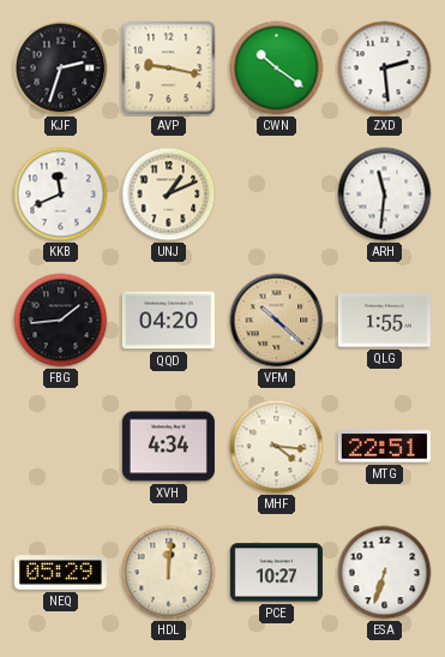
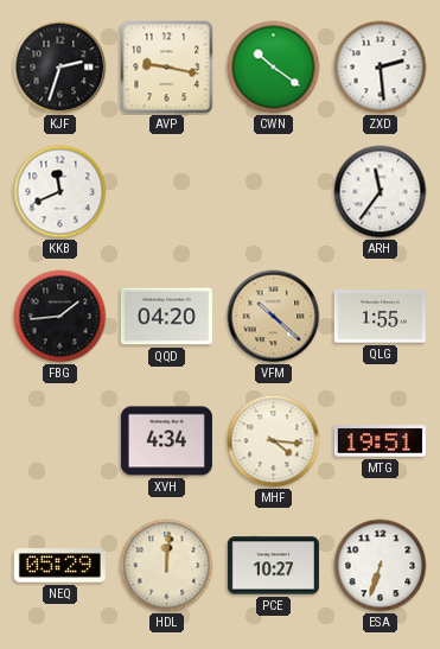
UNJ: 1:11 -> none
ARH: 11:31 -> 11:36
MTG: 22:51 -> 19:51
